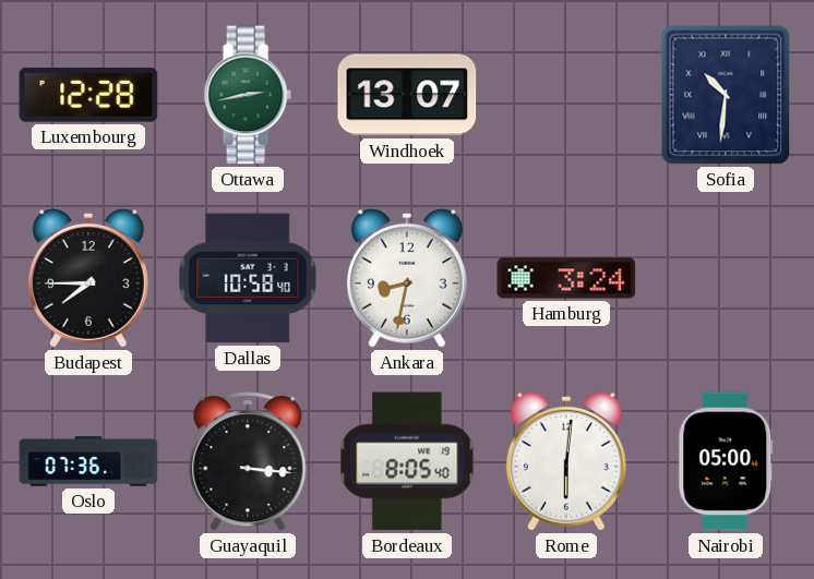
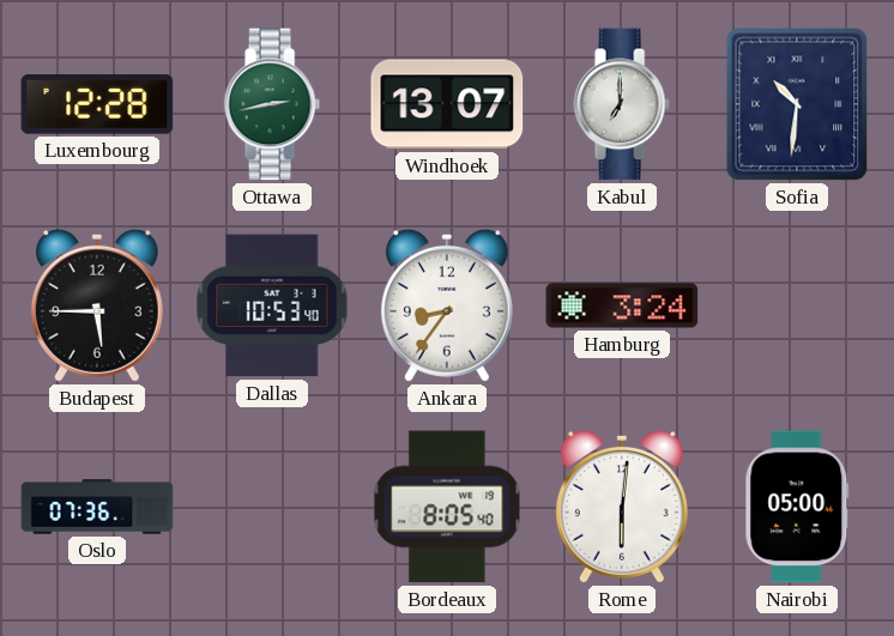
Kabul: none -> 7:00
Budapest: 7:45 -> 5:45
Dallas: 10:58 -> 10:53
Ankara: 8:32 -> 8:36
Guayaquil: 3:16 -> none
